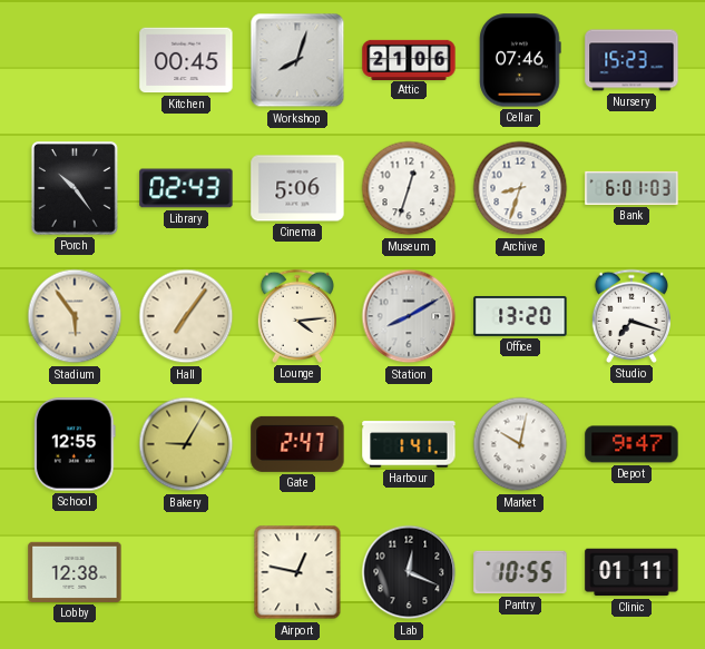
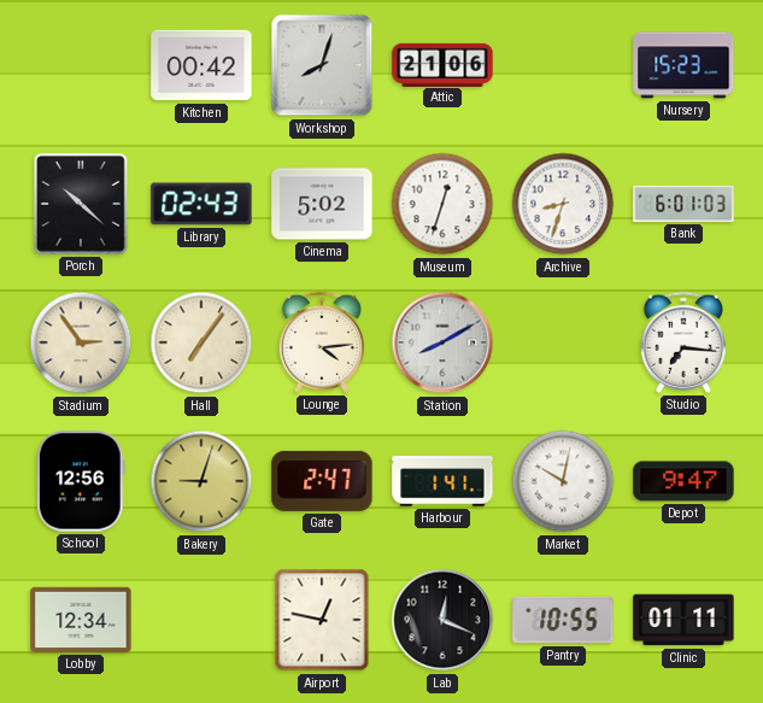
Kitchen: 00:45 -> 00:42
Cellar: 07:46 -> none
Porch: 10:24 -> 10:22
Cinema: 5:06 -> 5:02
Stadium: 5:54 -> 2:54
Office: 13:20 -> none
Studio: 7:18 -> 7:16
School: 12:55 -> 12:56
Bakery: 9:05 -> 9:03
Lobby: 12:38 -> 12:34
